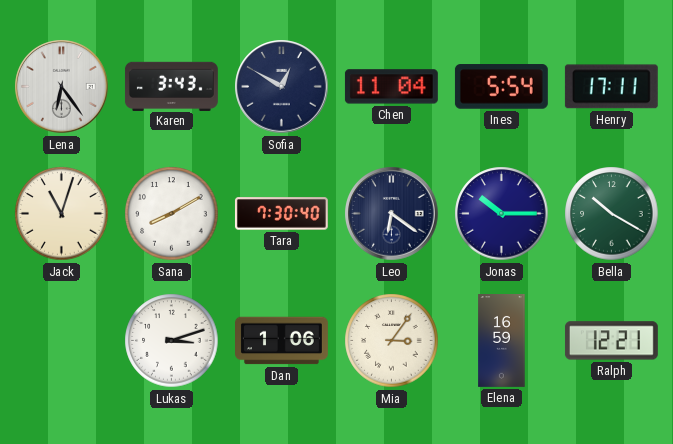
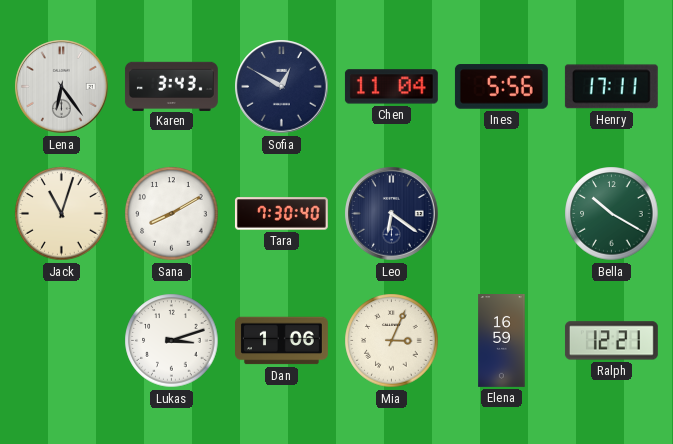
Ines: 5:54 -> 5:56
Jonas: 10:15 -> none
Mia: 3:06 -> 3:04
